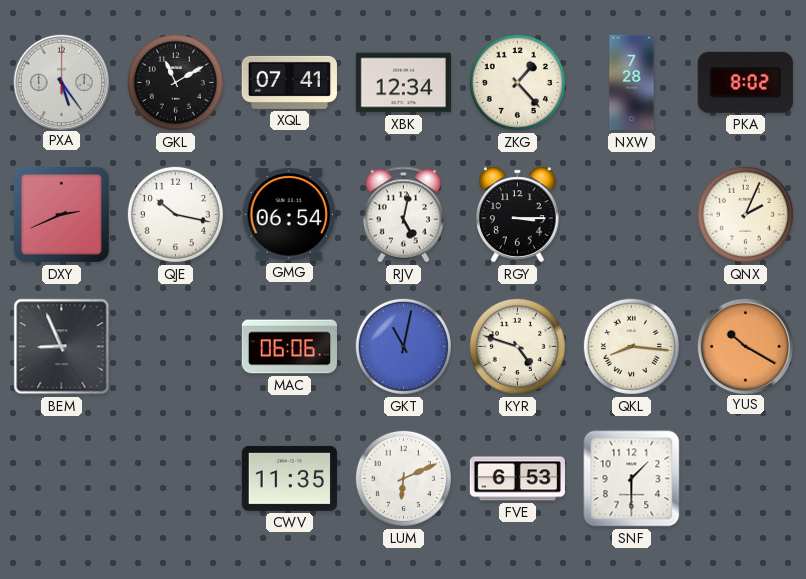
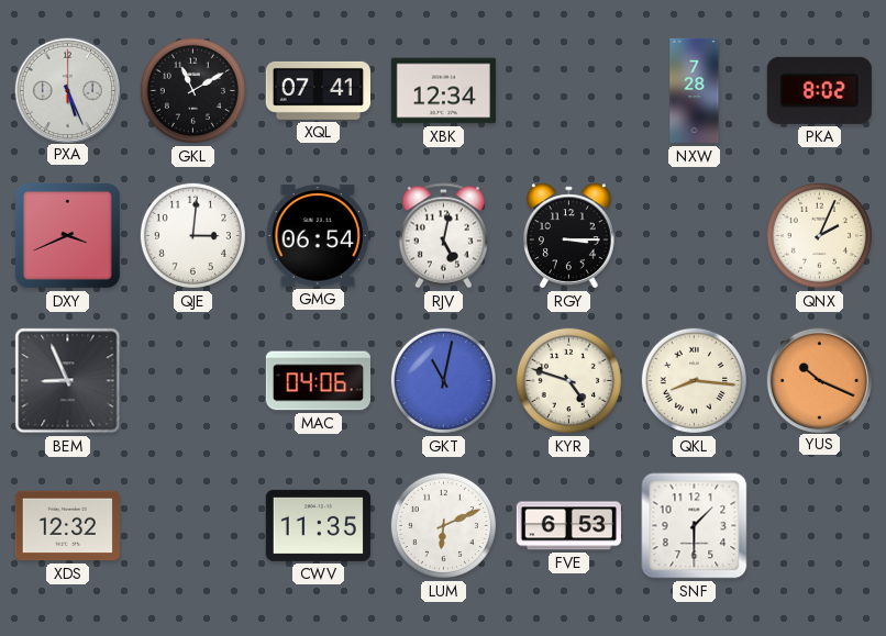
PXA: 5:24 -> 5:26
ZKG: 1:23 -> none
DXY: 2:41 -> 3:41
QJE: 10:17 -> 3:01
MAC: 06:06 -> 04:06
YUS: 10:20 -> 10:19
XDS: none -> 12:32
